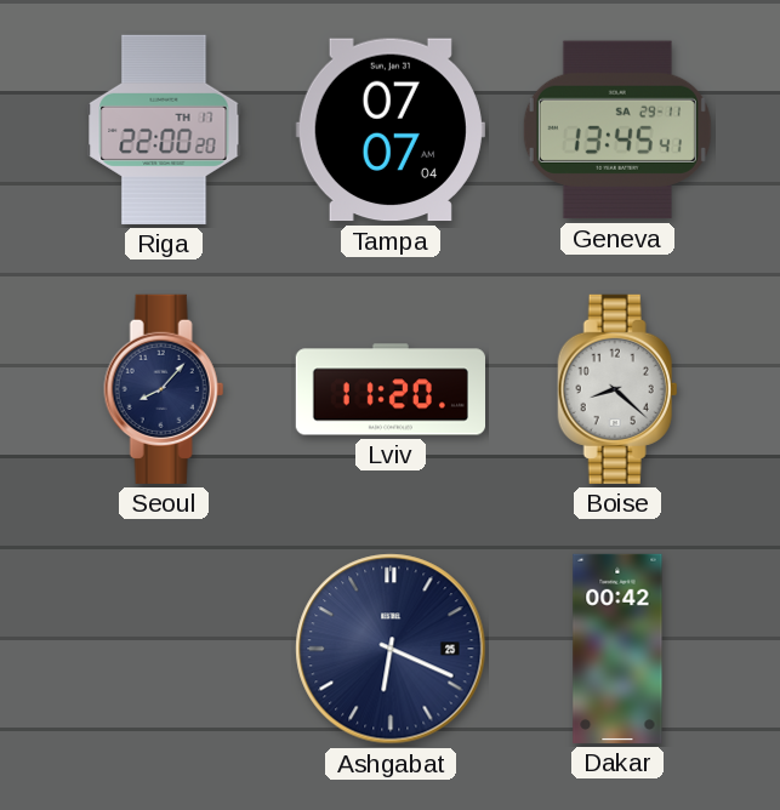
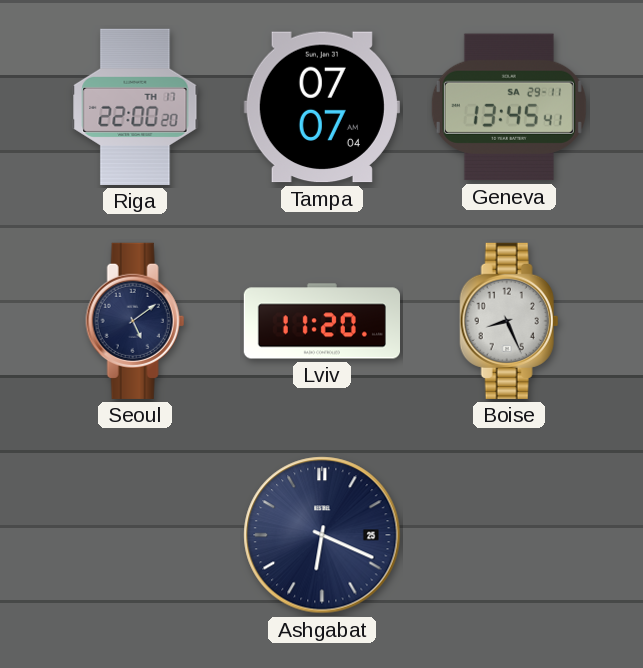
Seoul: 8:07 -> 5:09
Boise: 8:22 -> 8:26
Dakar: 00:42 -> none
